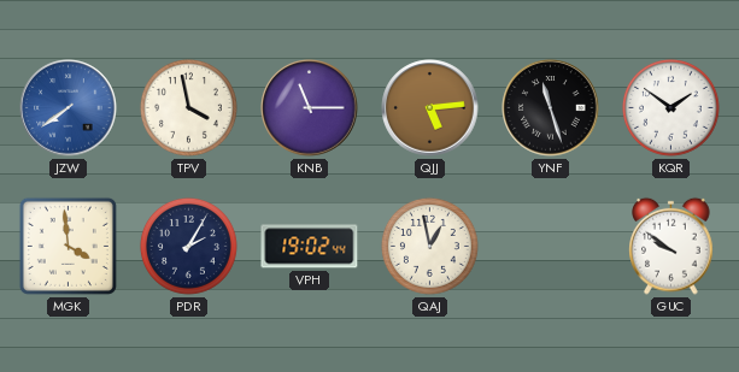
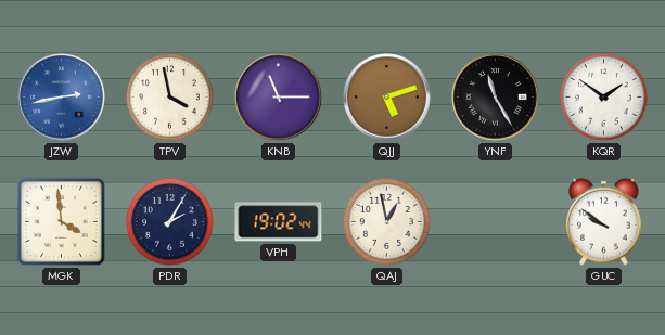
JZW: 7:39 -> 2:43
QJJ: 5:14 -> 5:12
YNF: 11:27 -> 11:25
